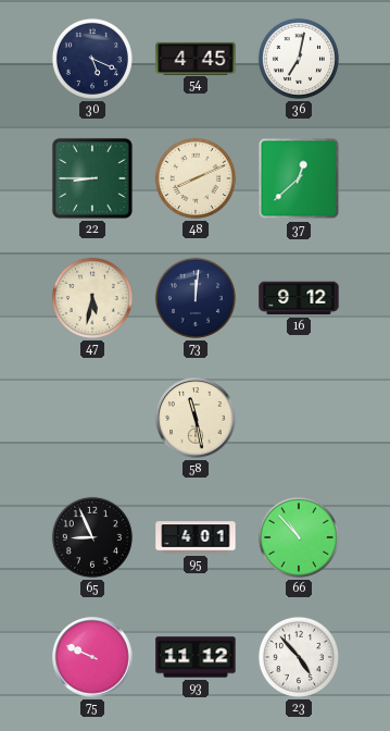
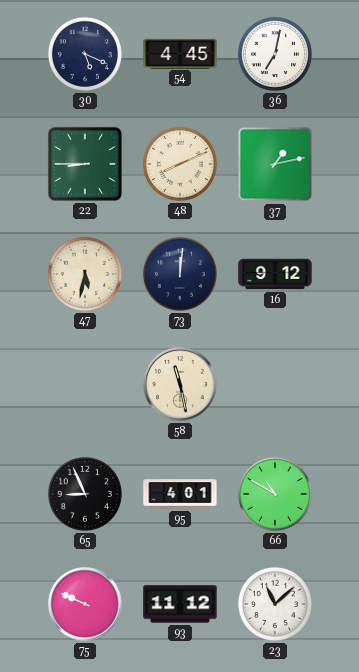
37: 12:38 -> 1:13
66: 10:53 -> 10:50
23: 4:53 -> 11:08
